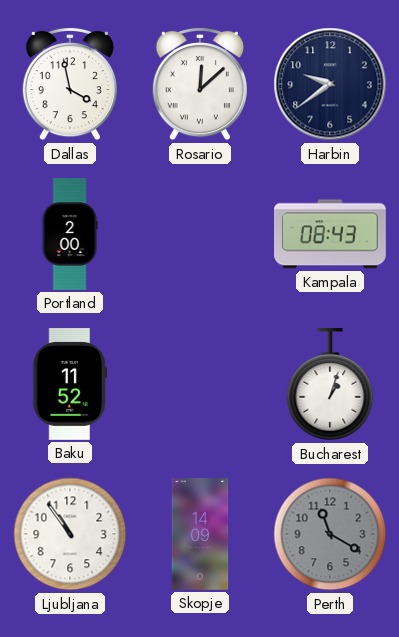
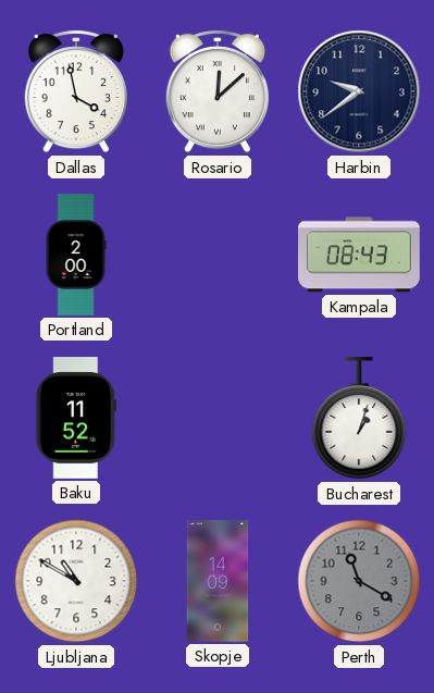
Ljubljana: 10:54 -> 10:50
